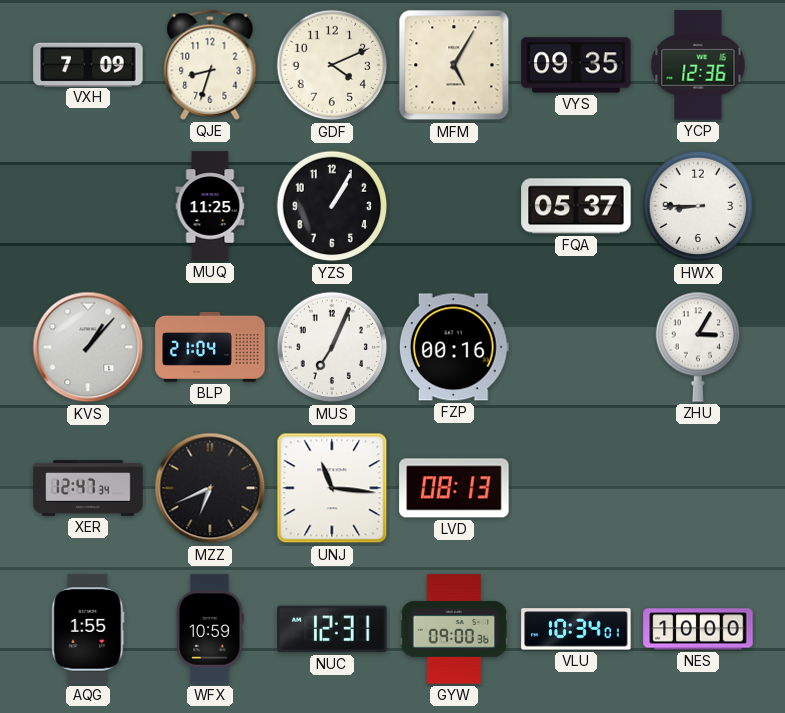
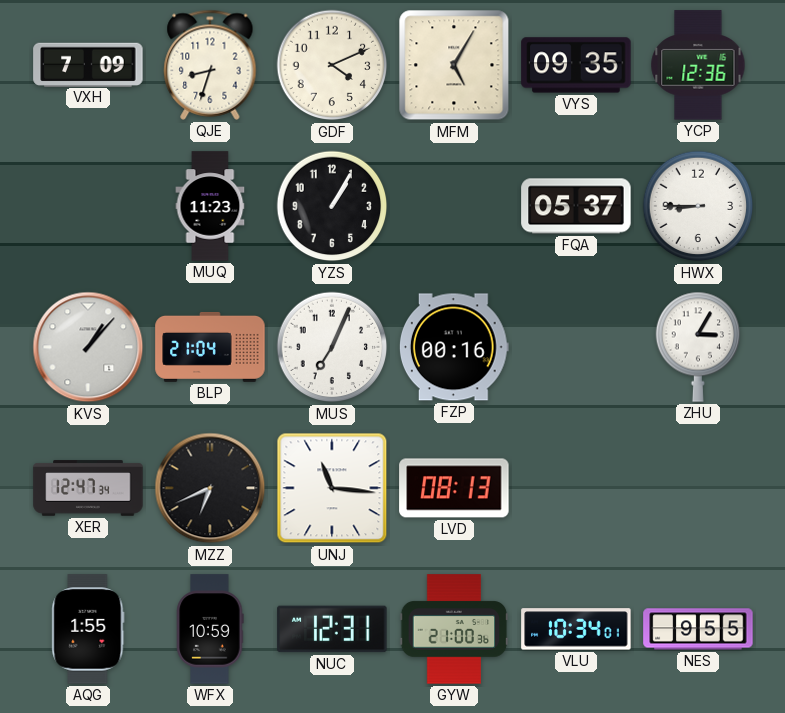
MUQ: 11:25 -> 11:23
GYW: 09:00 -> 21:00
NES: 10:00 -> 9:55
